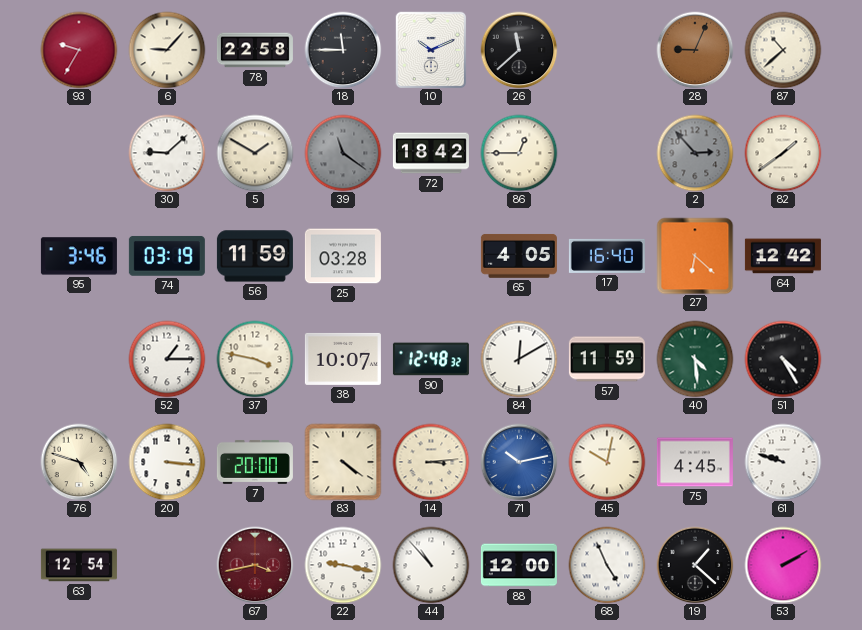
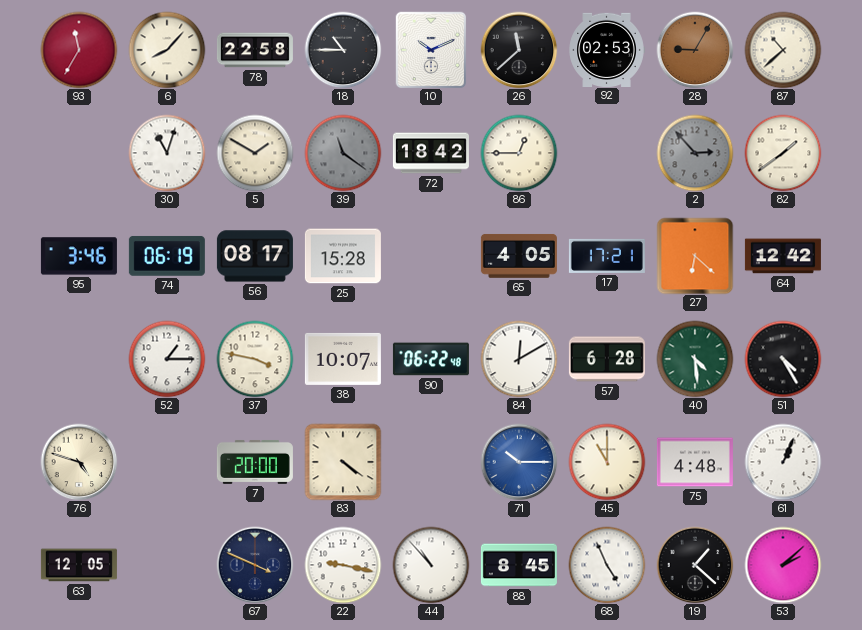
93: 9:35 -> 11:35
6: 9:07 -> 8:07
18: 11:45 -> 10:45
92: none -> 02:53
28: 9:04 -> 9:05
30: 9:08 -> 11:03
74: 03:19 -> 06:19
56: 11:59 -> 08:17
25: 03:28 -> 15:28
17: 16:40 -> 17:21
90: 12:48 -> 06:22
57: 11:59 -> 6:28
20: 3:16 -> none
14: 3:14 -> none
71: 10:13 -> 10:15
45: 10:02 -> 11:00
75: 4:45 -> 4:48
61: 9:48 -> 1:04
63: 12:54 -> 12:05
67: 3:43 -> 3:49
67 dial: burgundy -> navy
88: 12:00 -> 8:45
53: 2:10 -> 2:08
